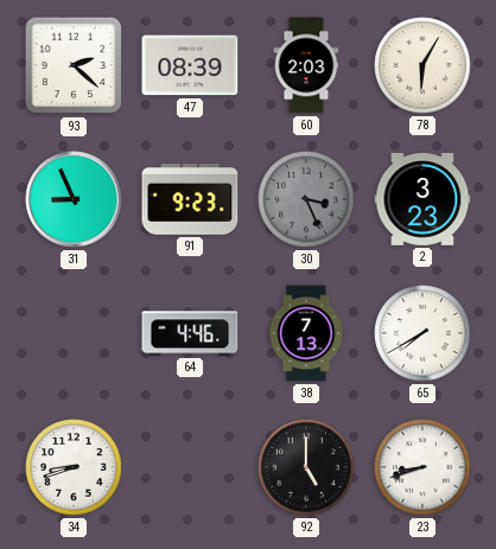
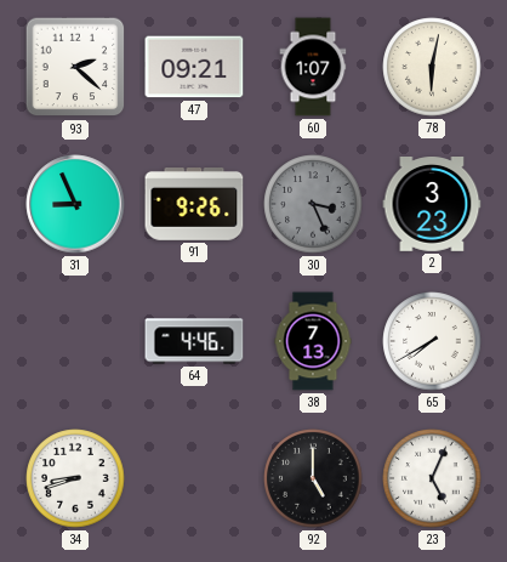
47: 08:39 -> 09:21
60: 2:03 -> 1:07
78: 6:05 -> 6:02
91: 9:23 -> 9:26
23: 8:42 -> 5:04
